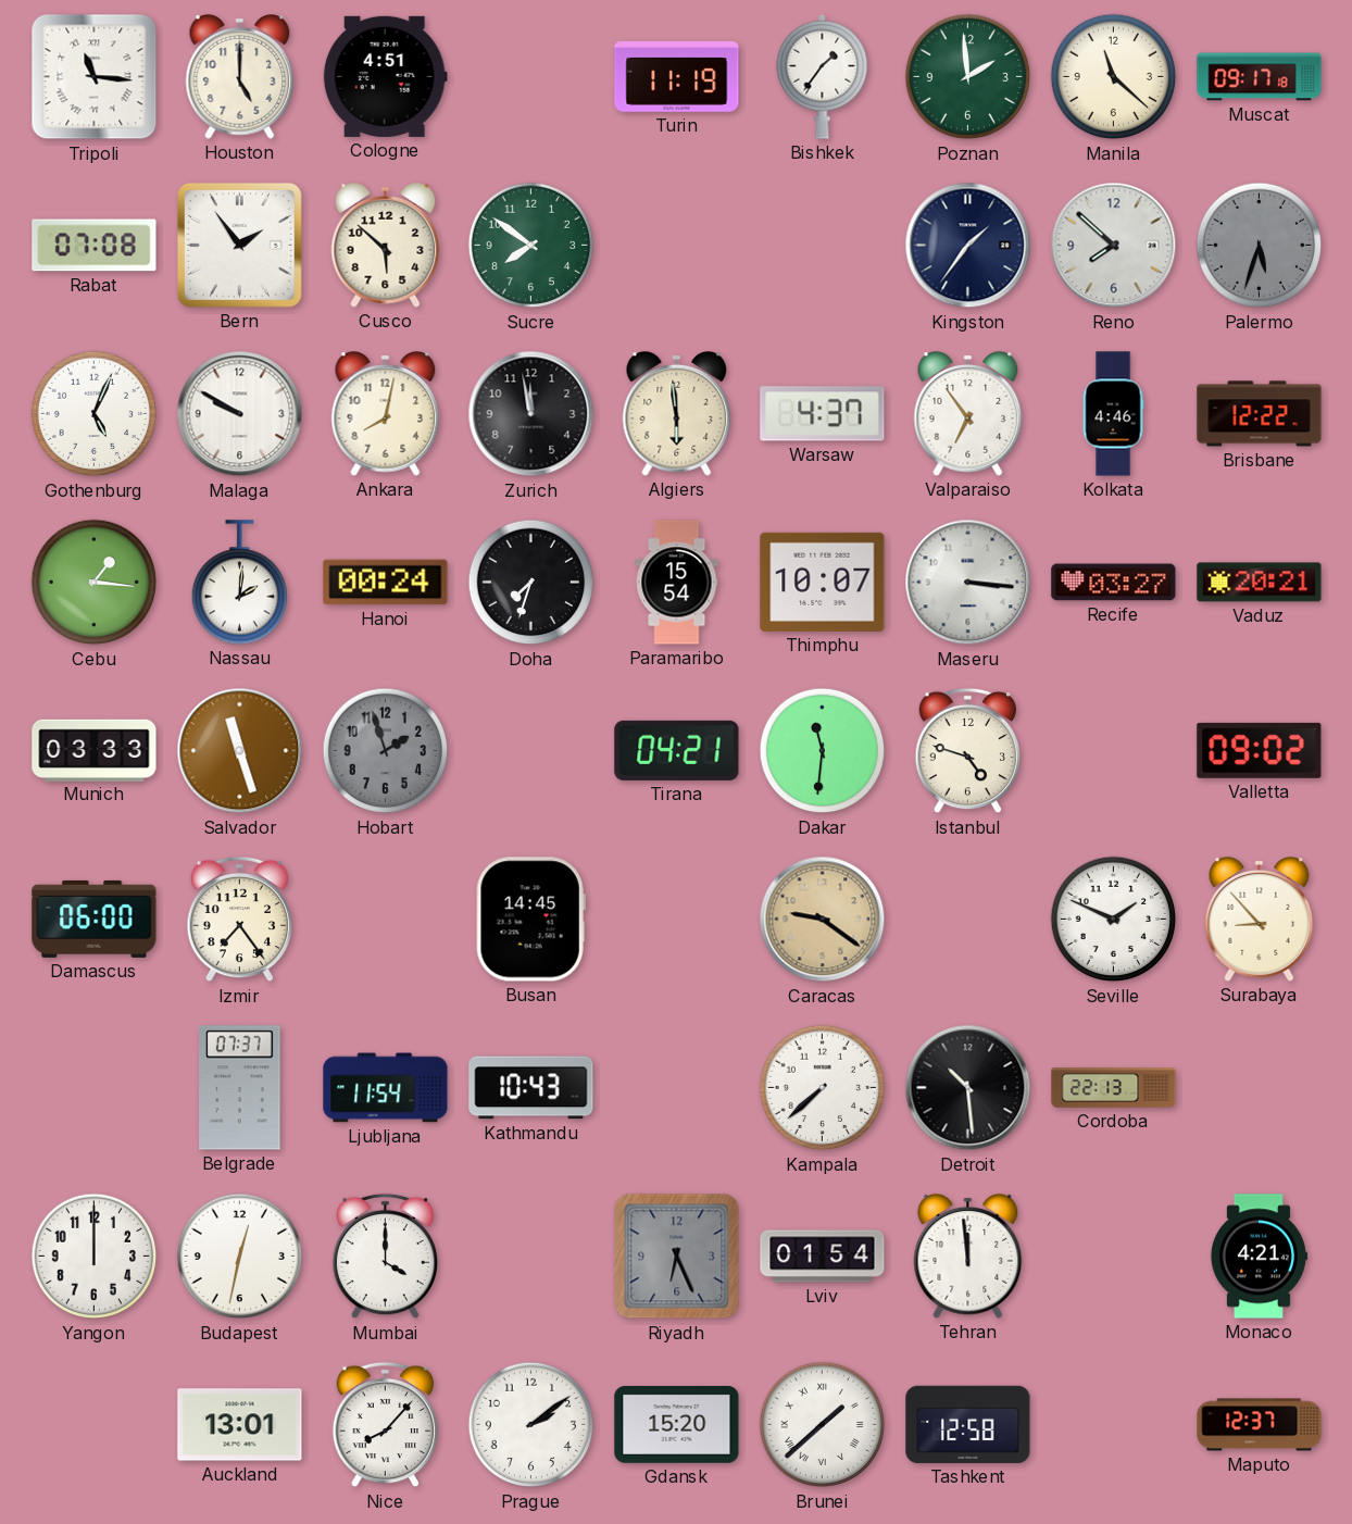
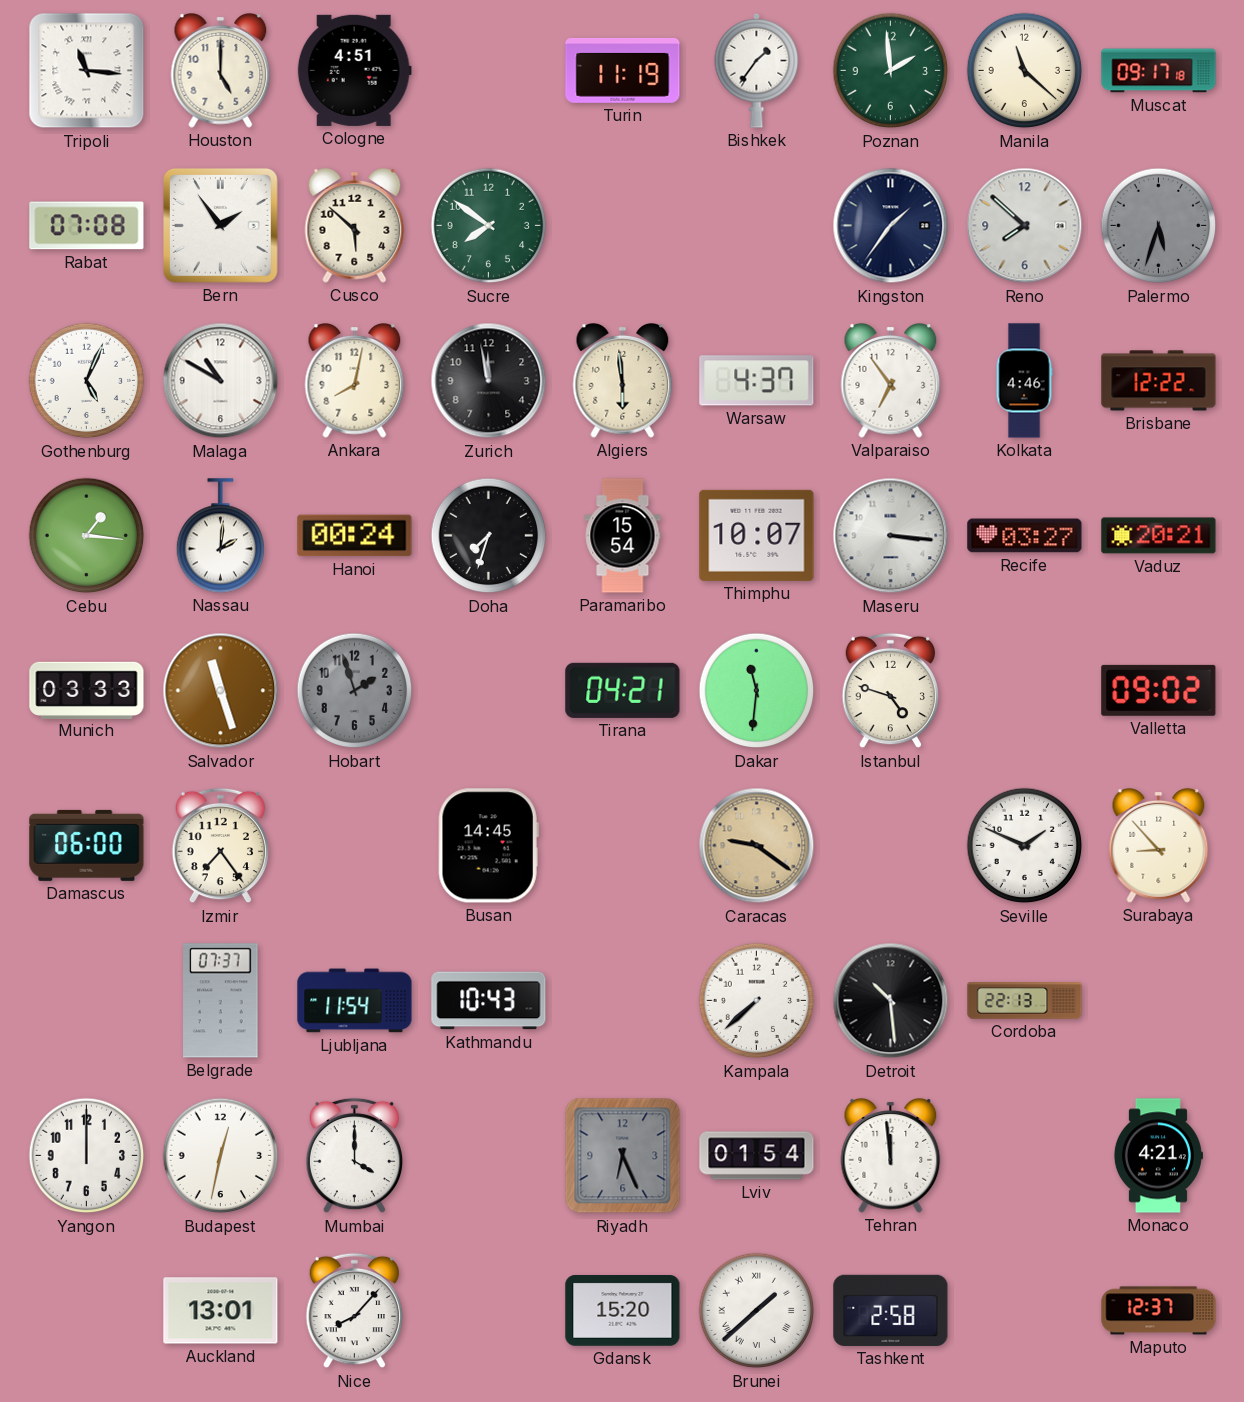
Malaga: 9:50 -> 10:50
Prague: 2:09 -> none
Tashkent: 12:58 -> 2:58
